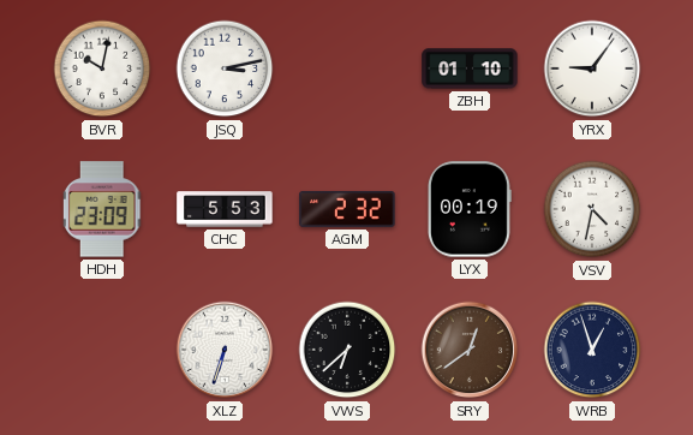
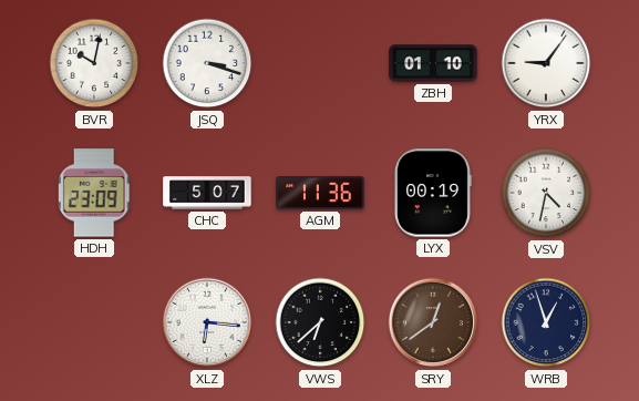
JSQ: 3:13 -> 3:18
CHC: 5:53 -> 5:07
AGM: 2:32 -> 11:36
XLZ: 6:33 -> 6:16
